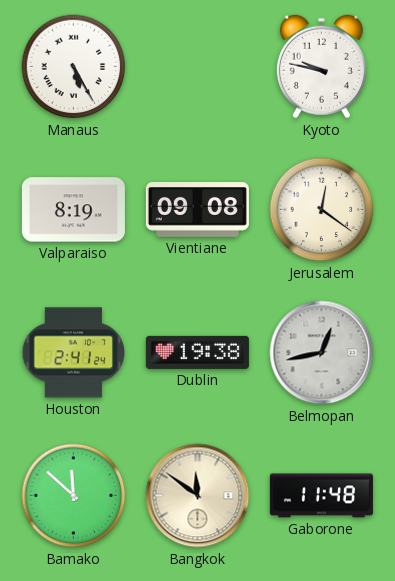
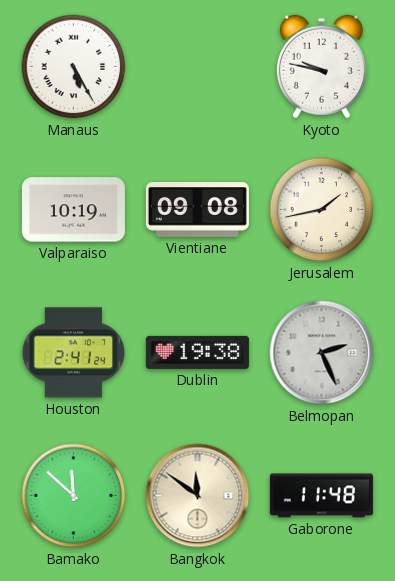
Valparaiso: 8:19 -> 10:19
Jerusalem: 12:21 -> 1:43
Belmopan: 12:43 -> 2:26
